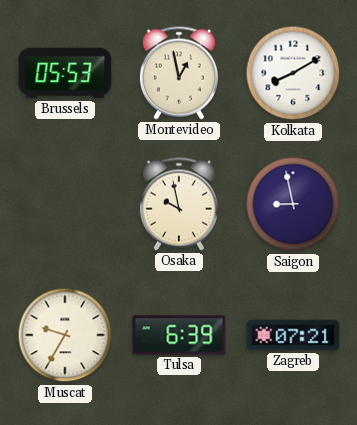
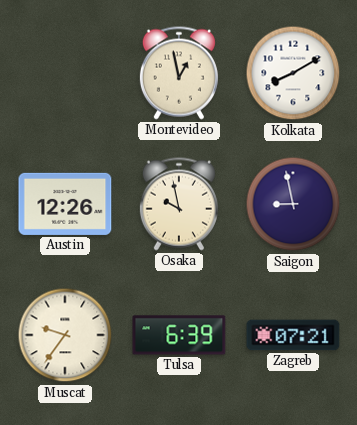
Brussels: 05:53 -> none
Austin: none -> 12:26
Muscat: 9:35 -> 9:36
